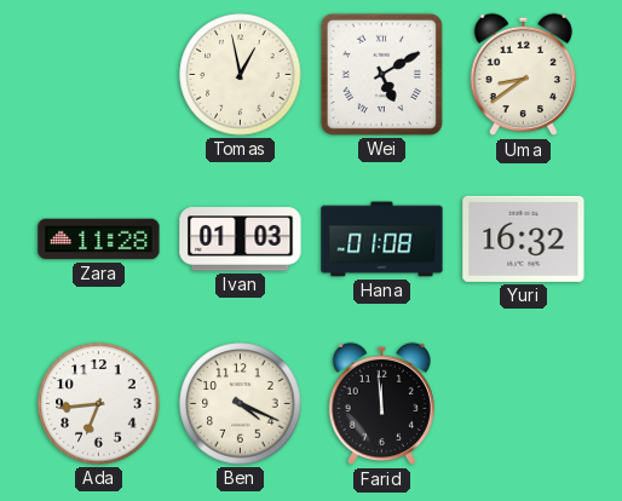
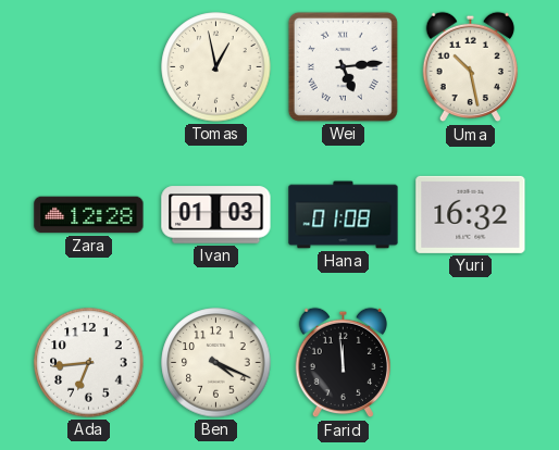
Wei: 5:10 -> 5:14
Uma: 8:39 -> 10:28
Zara: 11:28 -> 12:28
